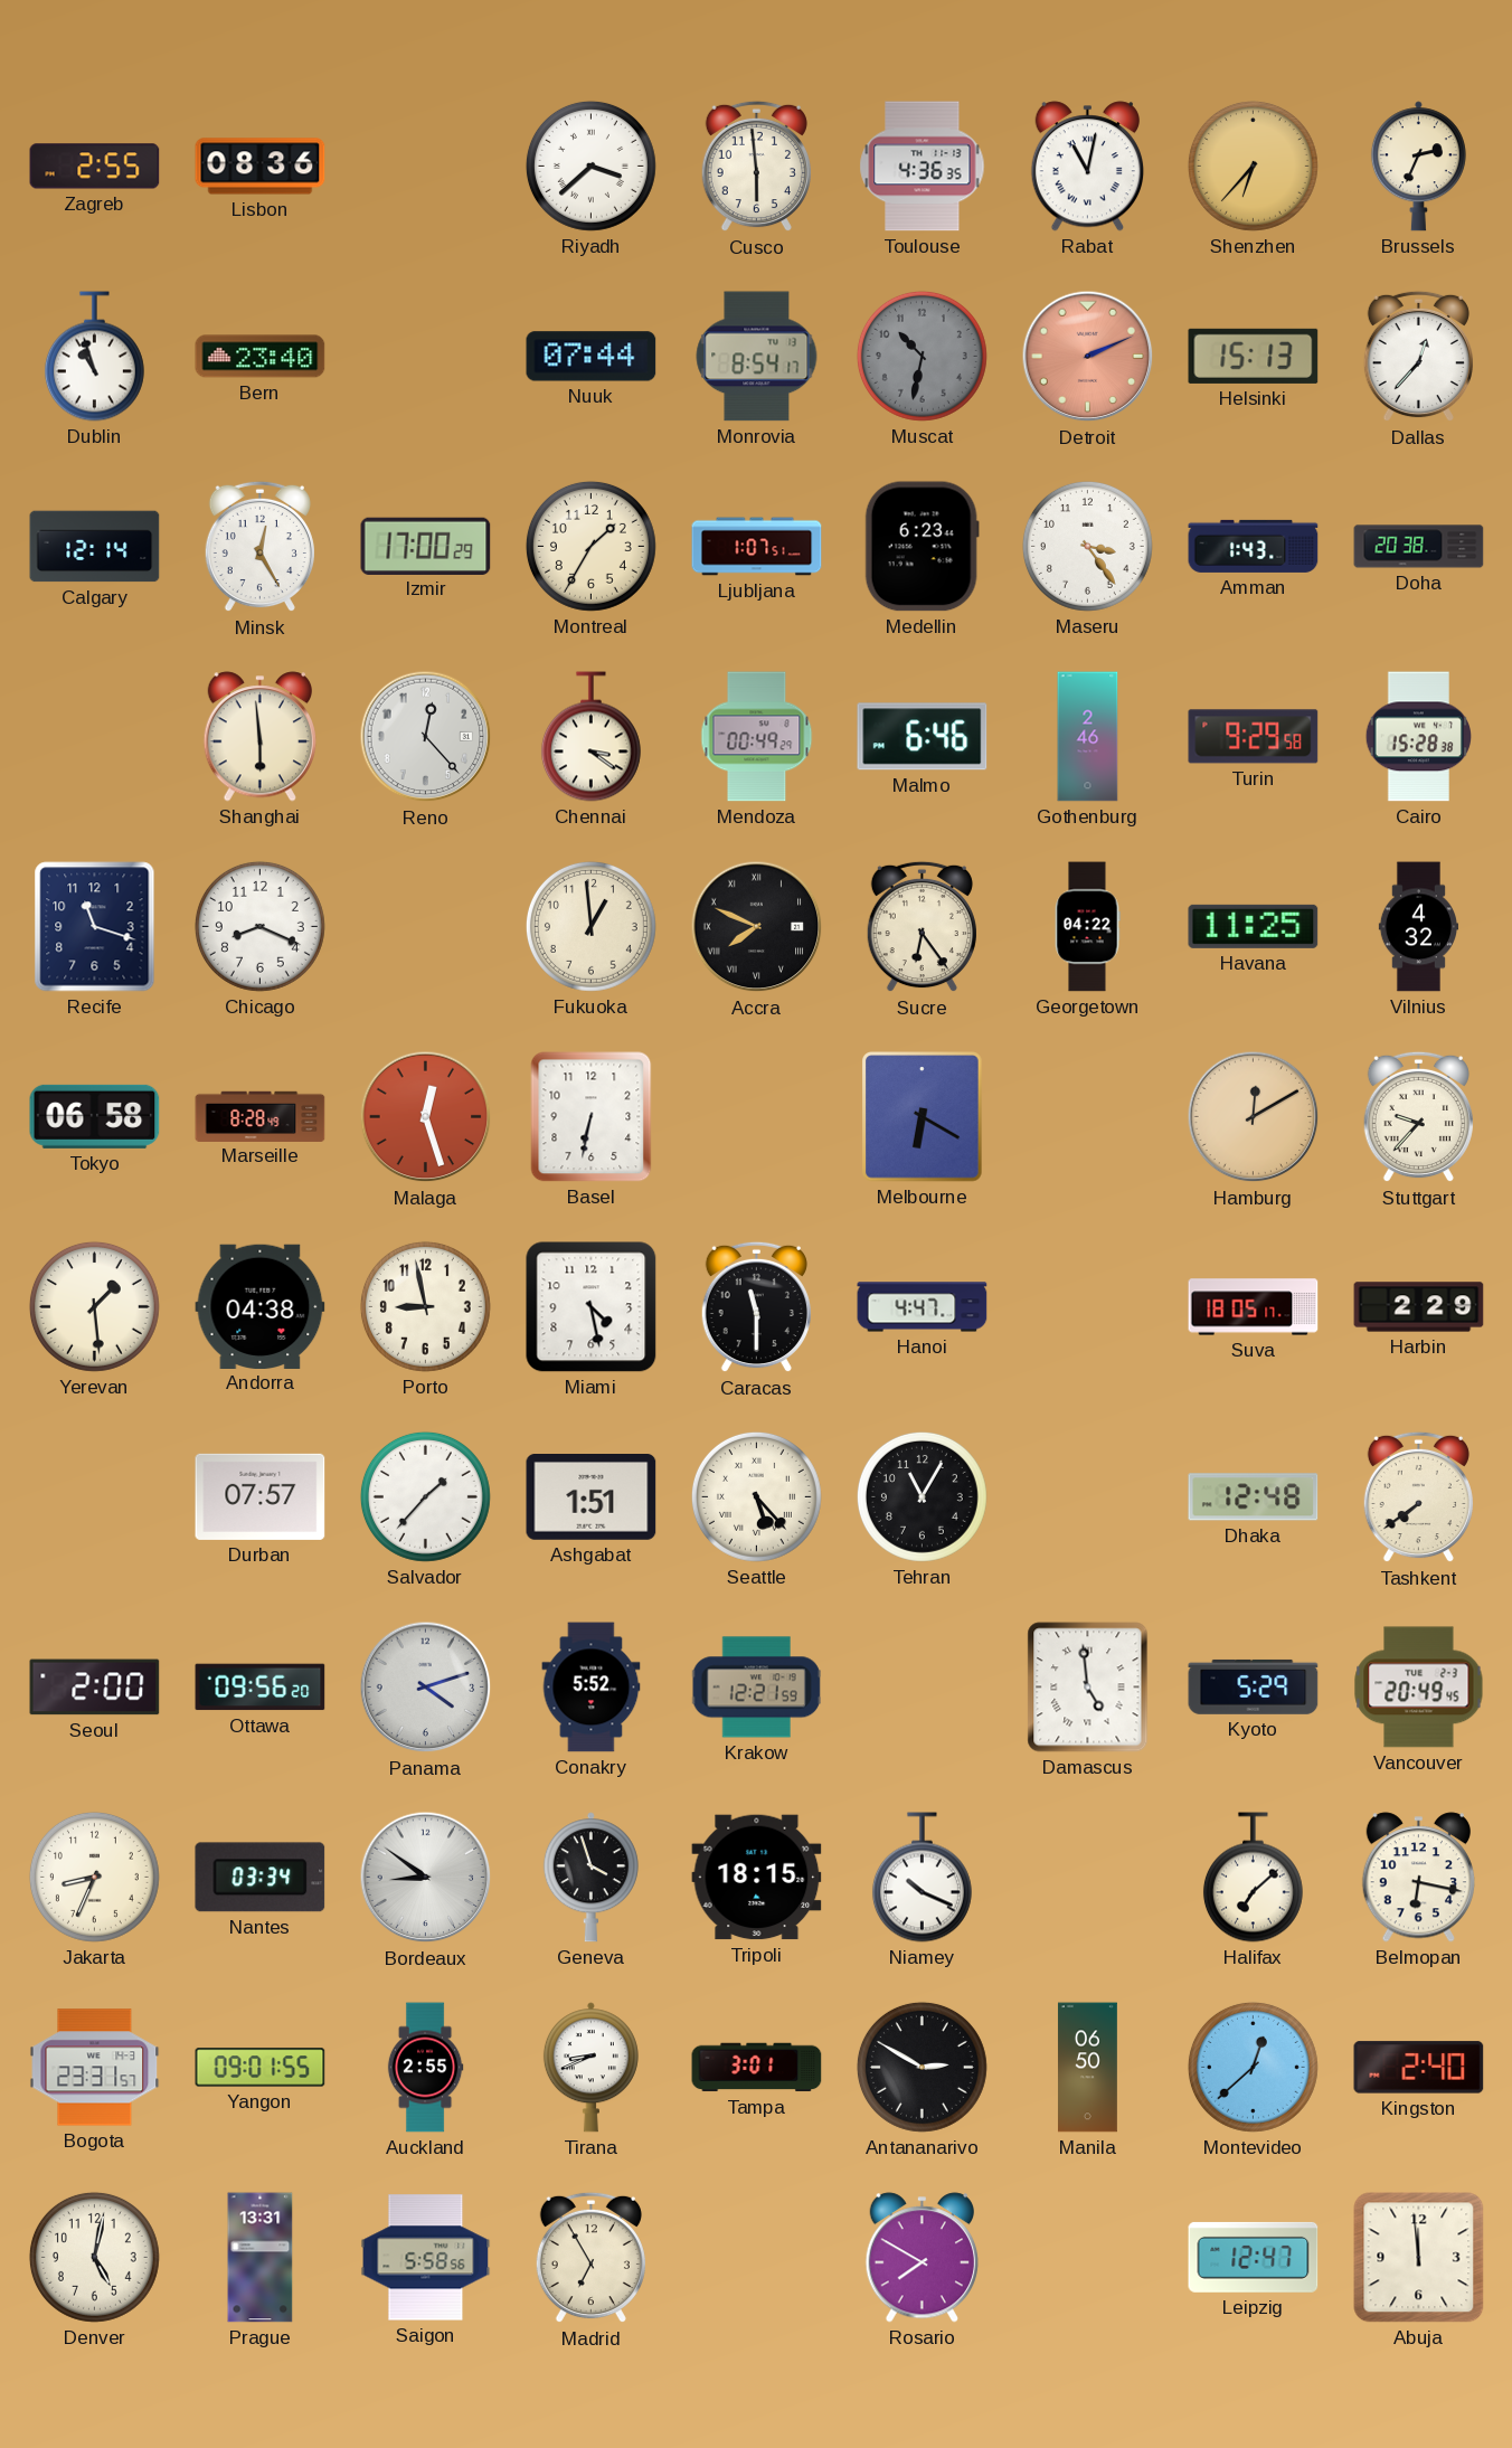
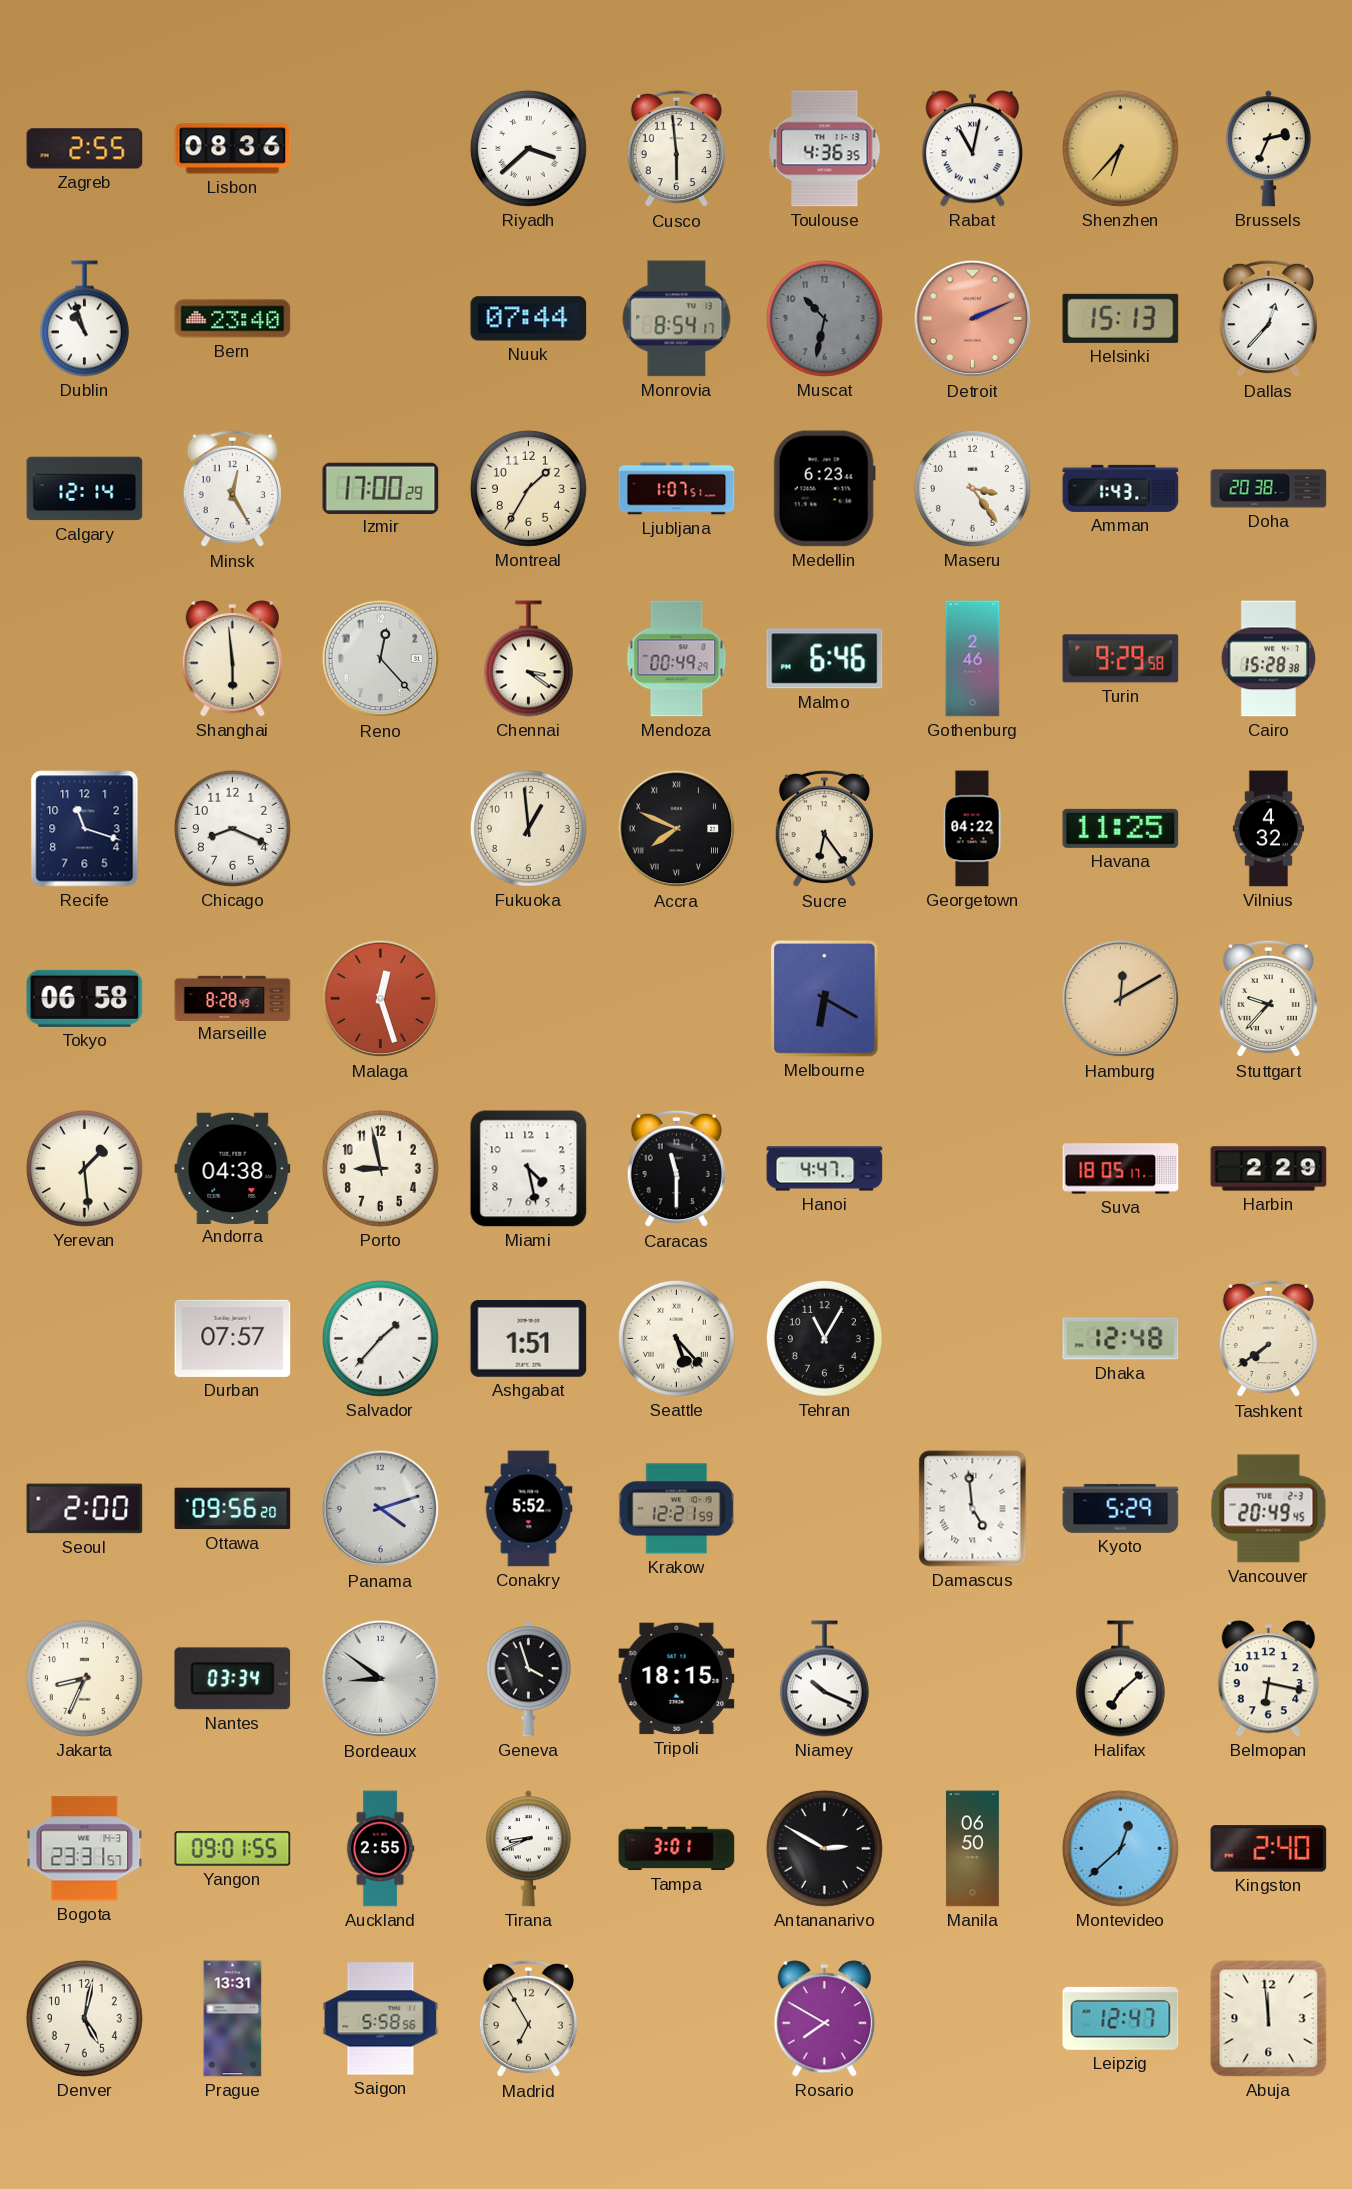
Basel: 6:32 -> none
